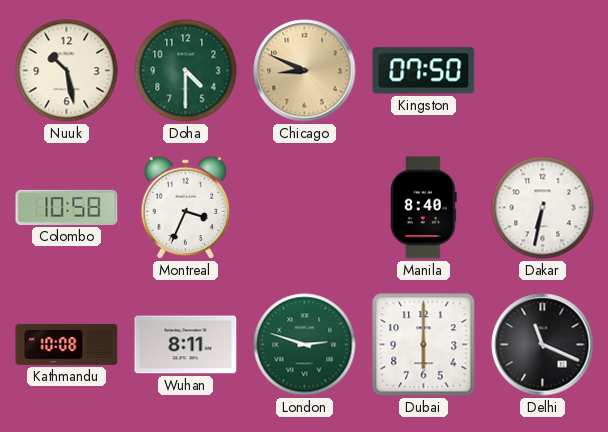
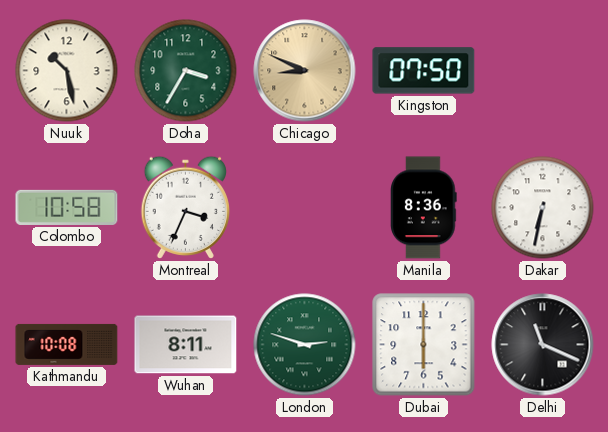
Doha: 4:30 -> 3:35
Manila: 8:40 -> 8:36
